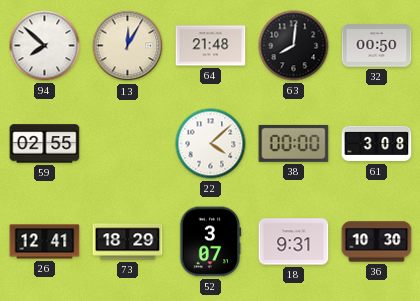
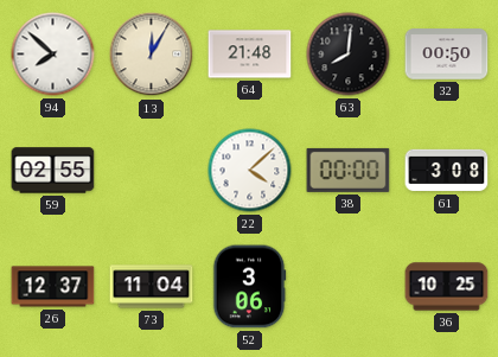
26: 12:41 -> 12:37
73: 18:29 -> 11:04
52: 3:07 -> 3:06
18: 9:31 -> none
36: 10:30 -> 10:25
